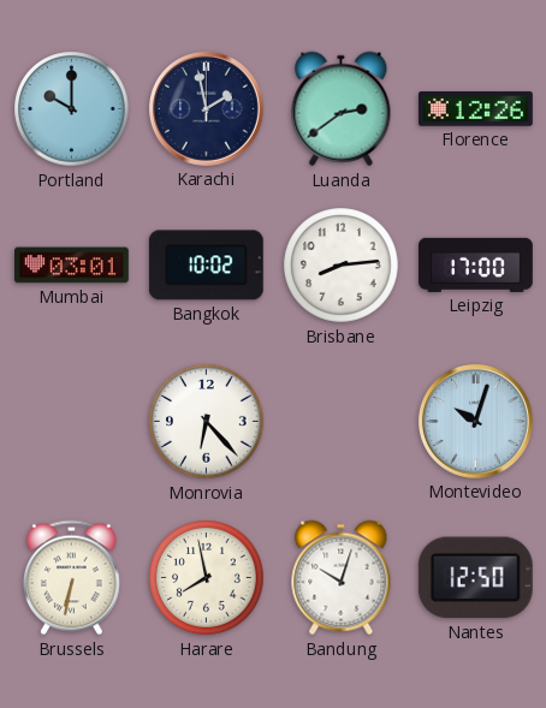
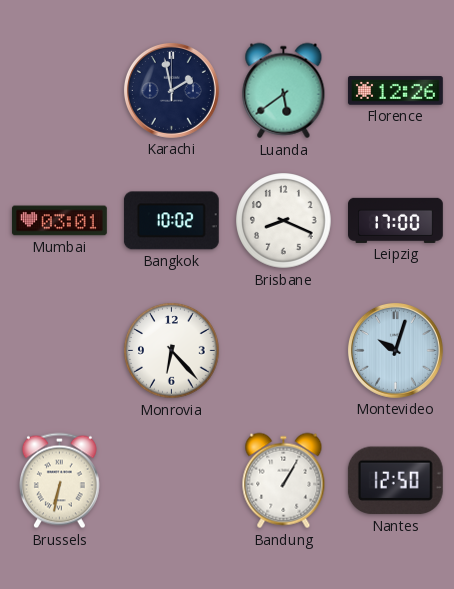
Portland: 10:00 -> none
Luanda: 2:39 -> 5:39
Brisbane: 8:14 -> 8:19
Harare: 7:58 -> none
Bandung: 10:03 -> 1:05
